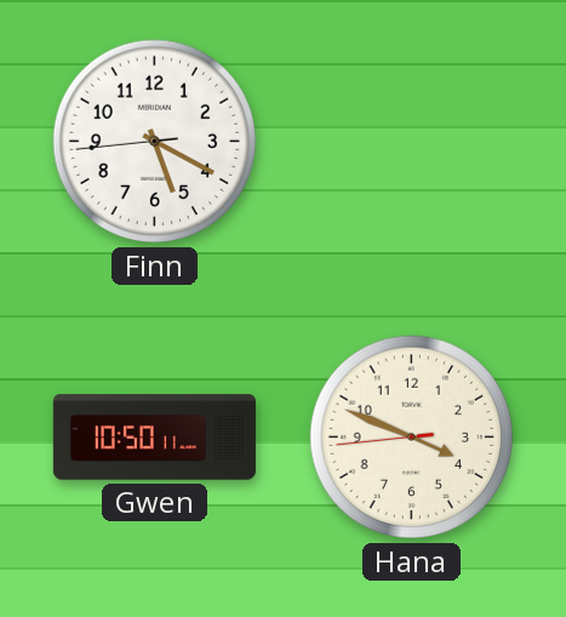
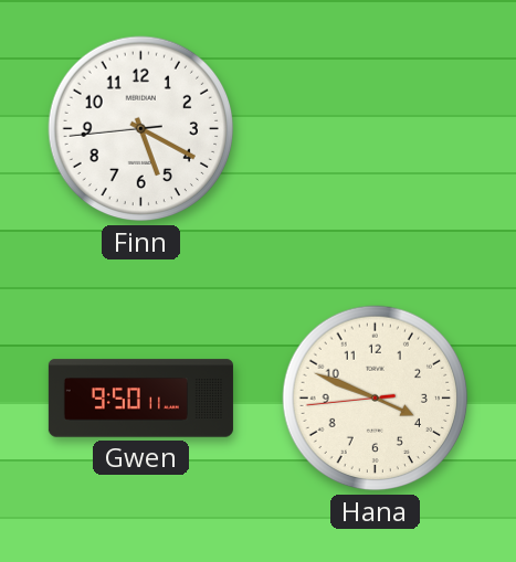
Gwen: 10:50 -> 9:50
